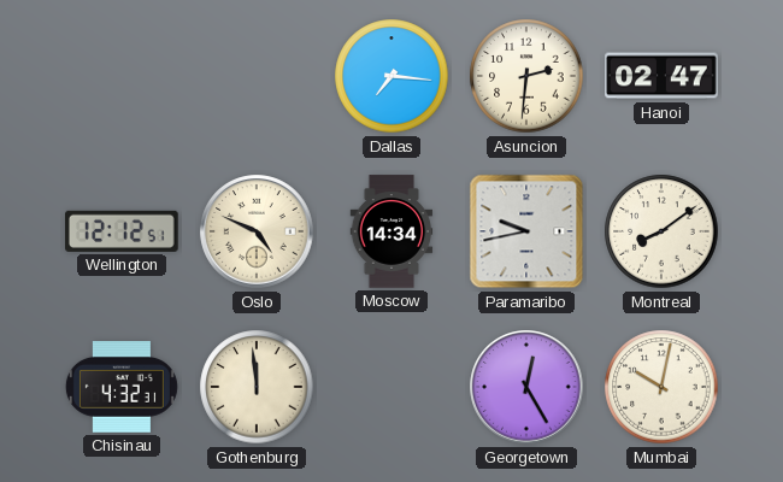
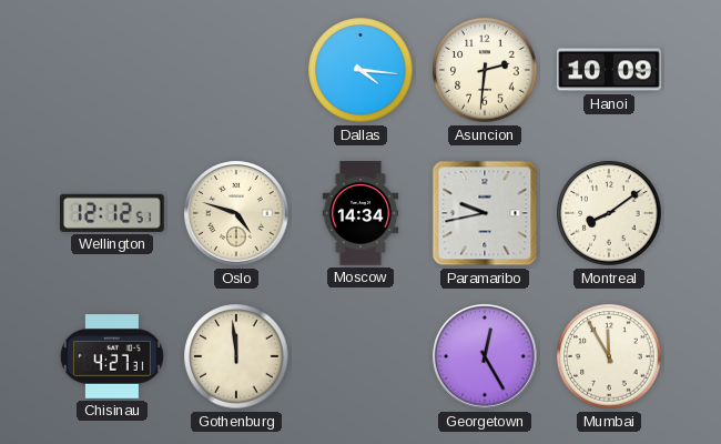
Dallas: 7:16 -> 4:16
Hanoi: 02:47 -> 10:09
Oslo: 4:49 -> 4:48
Chisinau: 4:32 -> 4:27
Mumbai: 10:02 -> 11:55
